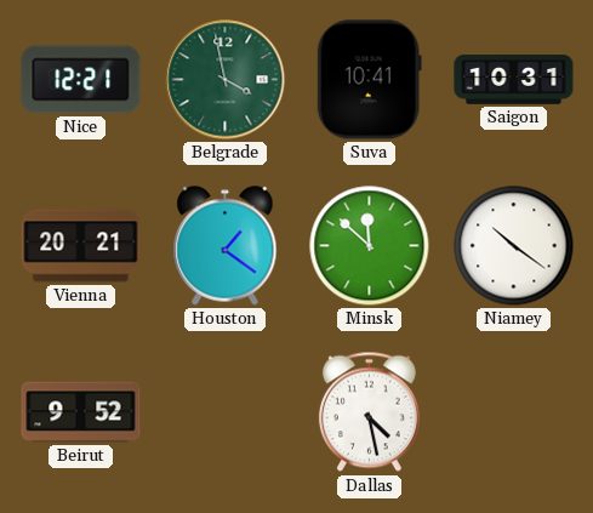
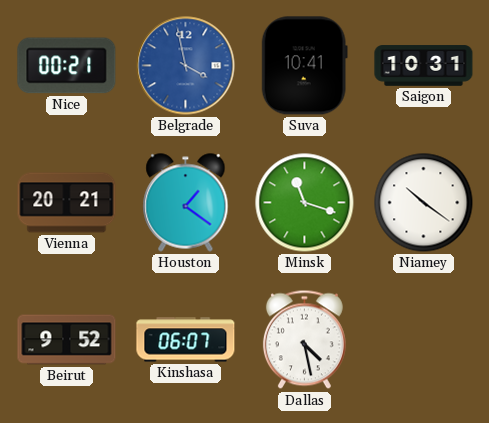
Nice: 12:21 -> 00:21
Belgrade dial: green -> blue
Minsk: 11:52 -> 11:18
Kinshasa: none -> 06:07
